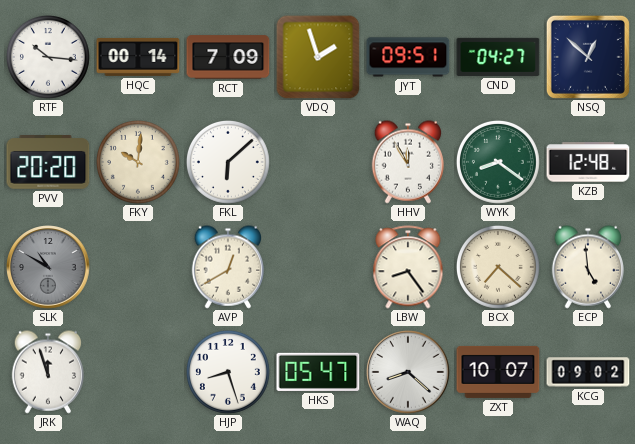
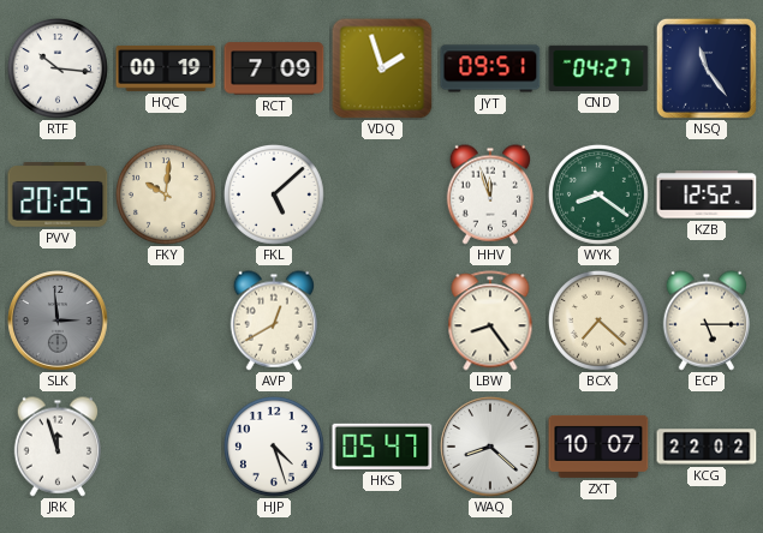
HQC: 00:14 -> 00:19
NSQ: 12:52 -> 11:24
PVV: 20:20 -> 20:25
FKL: 6:08 -> 5:08
HHV: 11:55 -> 11:57
KZB: 12:48 -> 12:52
SLK: 10:50 -> 2:59
ECP: 4:59 -> 5:15
HJP: 8:27 -> 4:27
KCG: 09:02 -> 22:02
